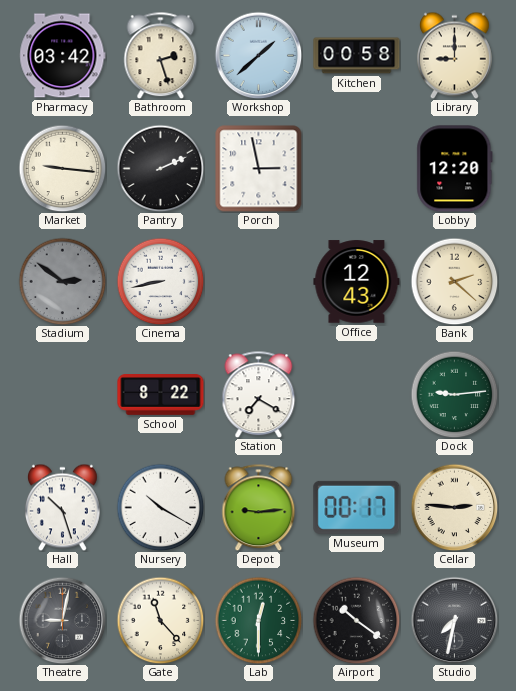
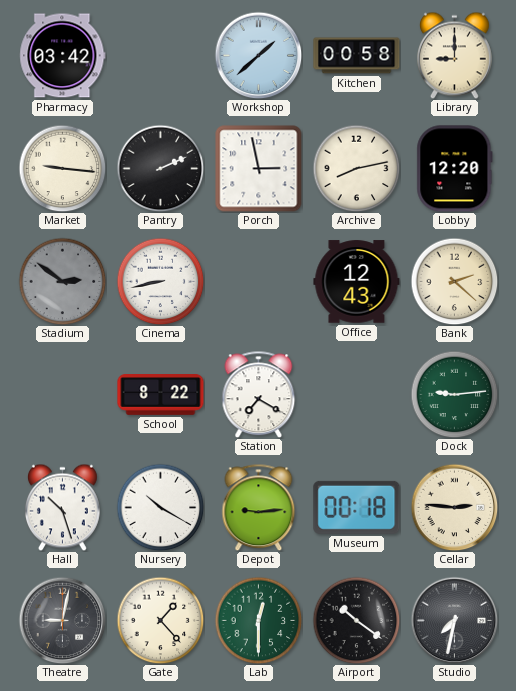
Bathroom: 2:27 -> none
Archive: none -> 8:13
Museum: 00:17 -> 00:18
Gate: 11:23 -> 1:23
